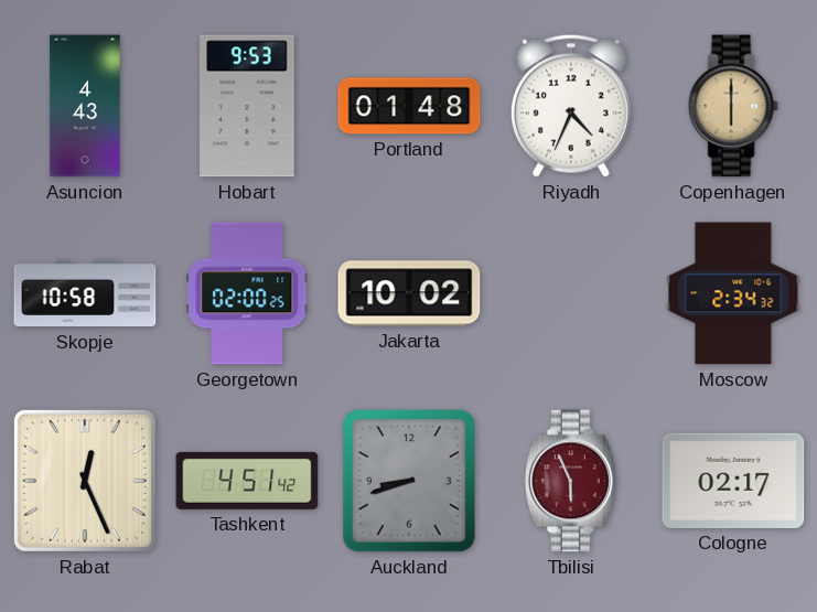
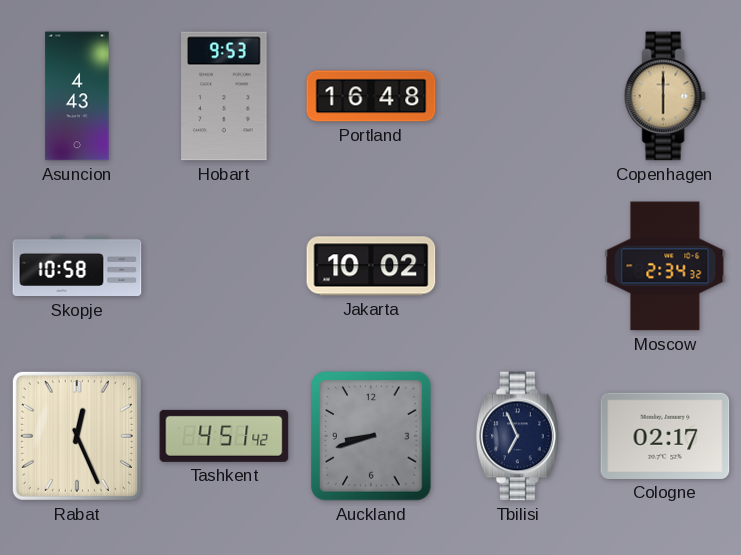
Portland: 01:48 -> 16:48
Riyadh: 4:34 -> none
Georgetown: 02:00 -> none
Tbilisi: 5:56 -> 6:56
Tbilisi dial: burgundy -> navy
